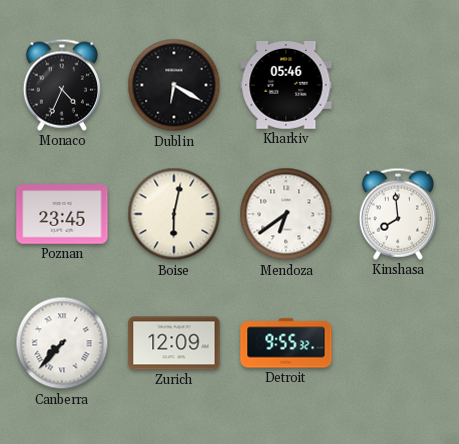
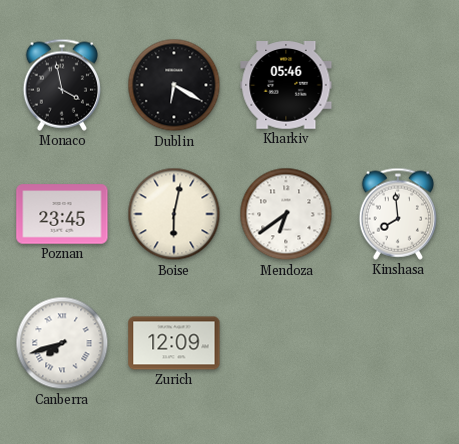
Monaco: 4:34 -> 3:58
Canberra: 7:37 -> 7:42
Detroit: 9:55 -> none
